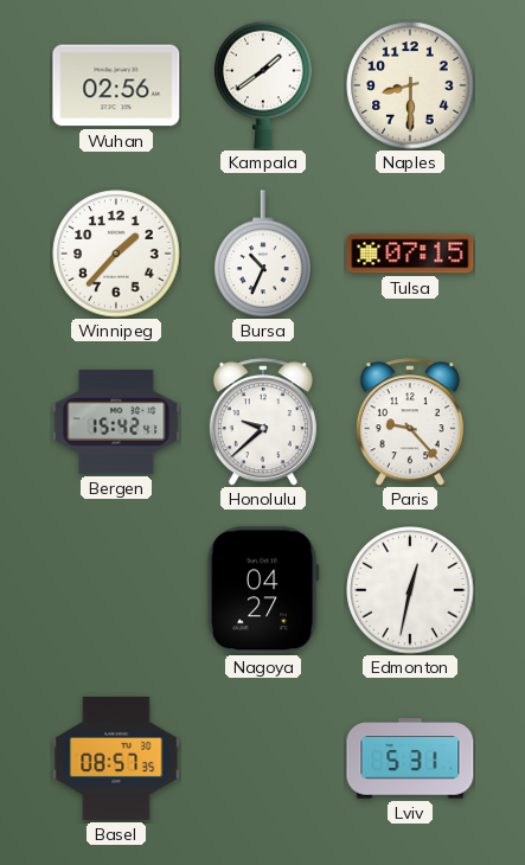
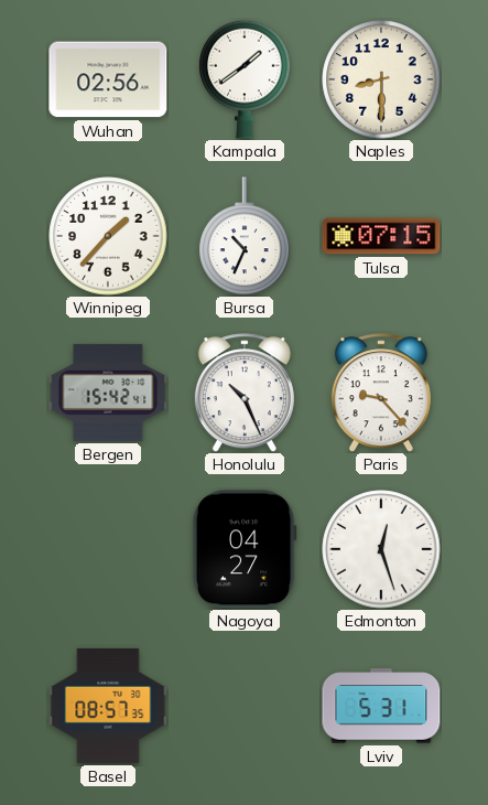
Honolulu: 9:38 -> 10:26
Edmonton: 12:32 -> 12:27
